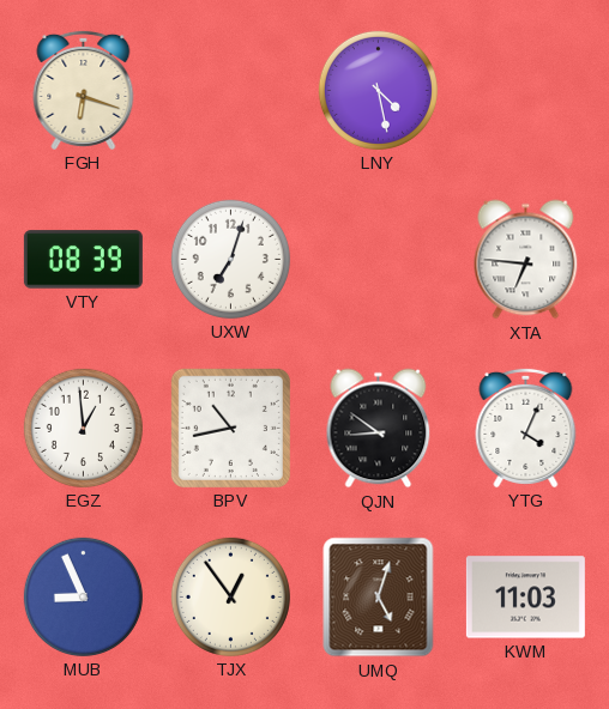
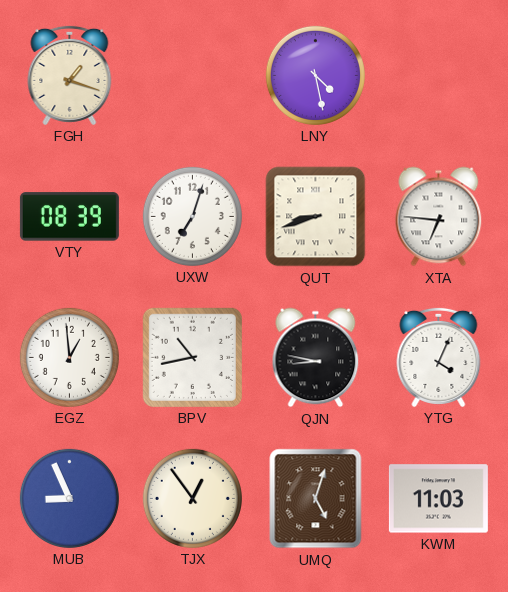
FGH: 6:18 -> 1:18
QUT: none -> 8:42
QJN: 8:51 -> 8:47
